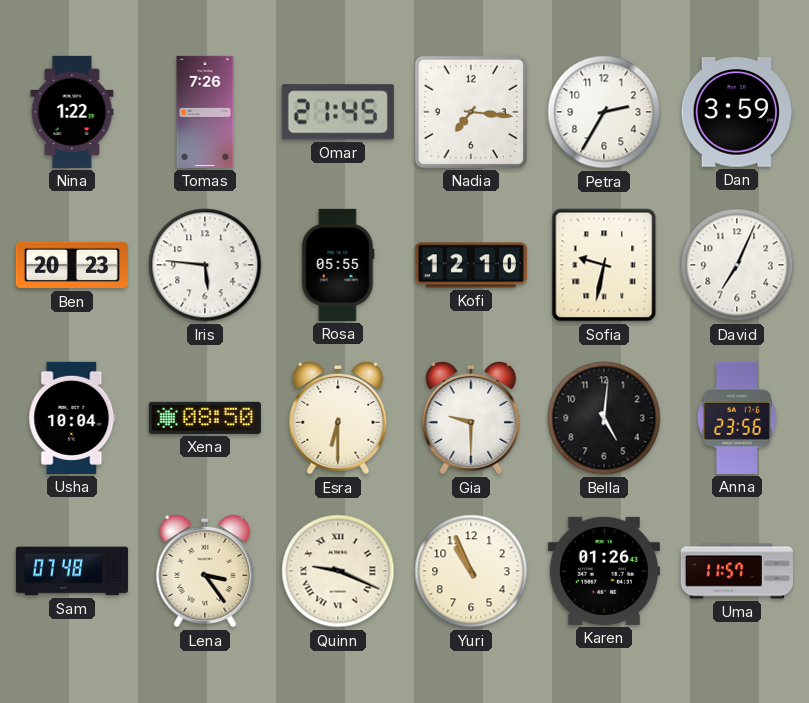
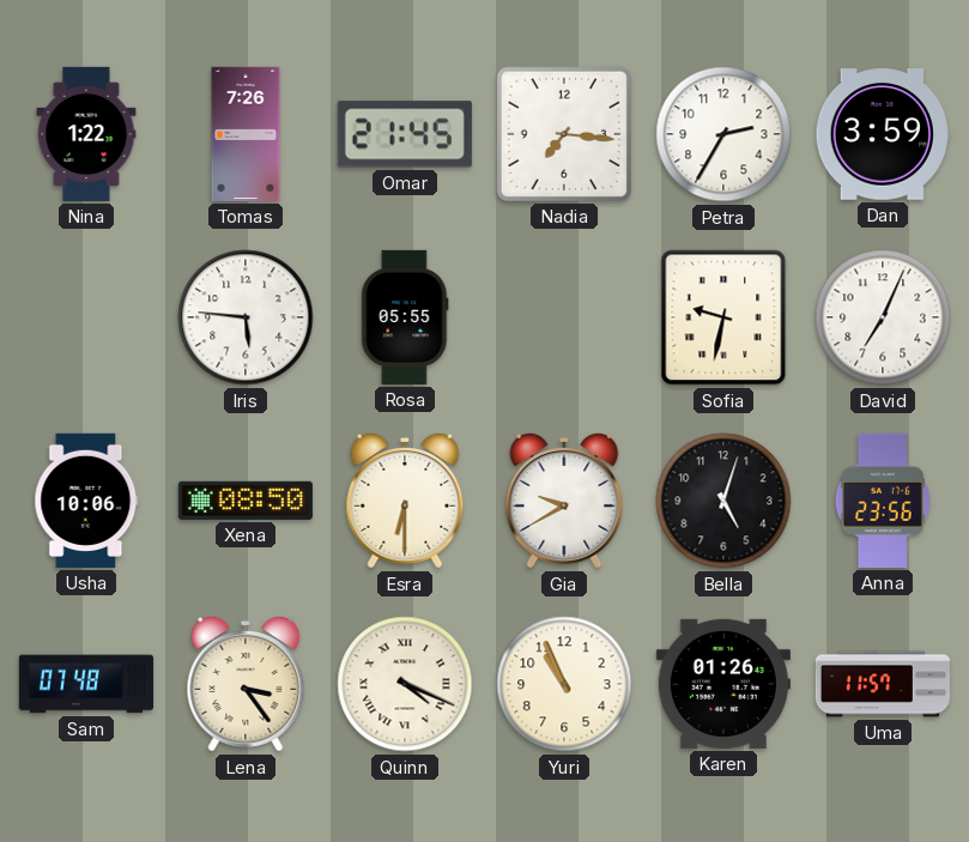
Ben: 20:23 -> none
Kofi: 12:10 -> none
Usha: 10:04 -> 10:06
Gia: 9:30 -> 9:40
Bella: 5:01 -> 5:03
Quinn: 9:19 -> 4:19
